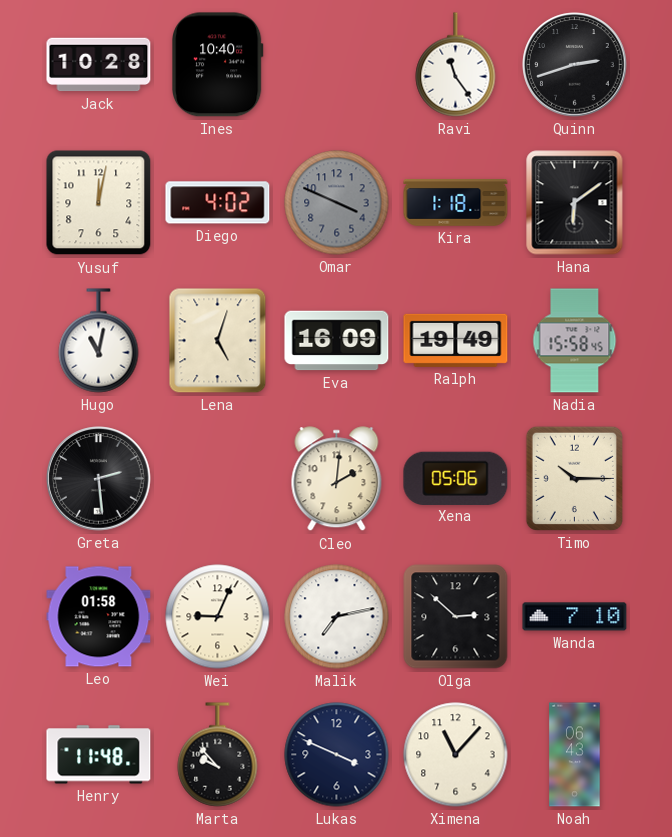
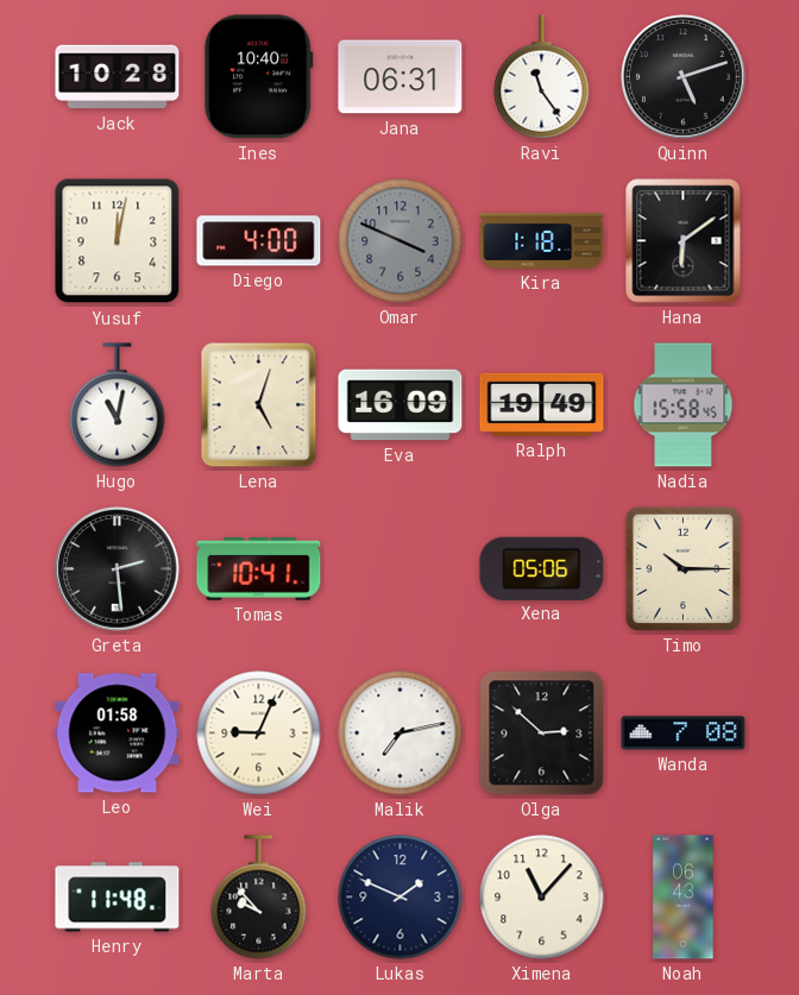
Jana: none -> 06:31
Quinn: 2:42 -> 5:12
Diego: 4:02 -> 4:00
Tomas: none -> 10:41
Cleo: 2:01 -> none
Wanda: 7:10 -> 7:08
Lukas: 3:49 -> 1:49
